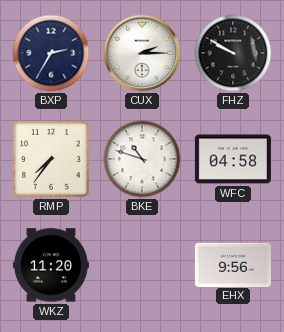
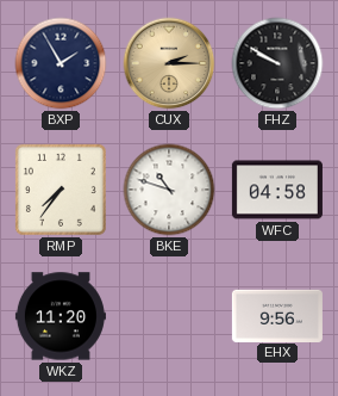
BXP: 2:35 -> 1:55
CUX dial: white -> champagne
